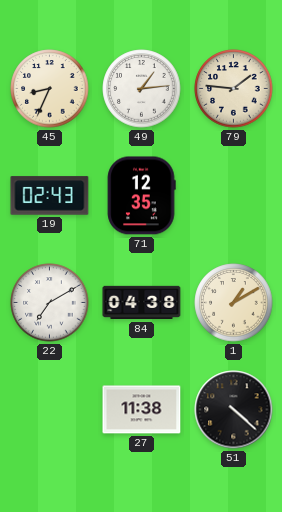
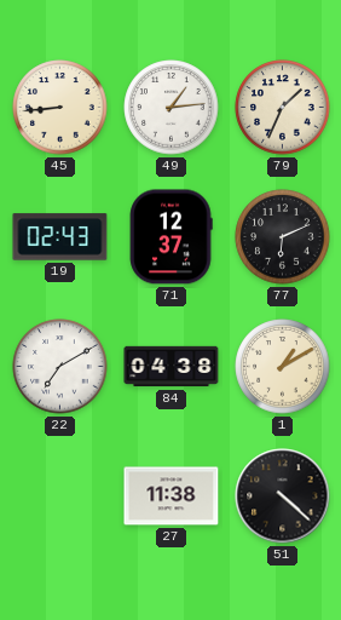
45: 8:34 -> 8:44
79: 1:46 -> 1:34
71: 12:35 -> 12:37
77: none -> 6:11
